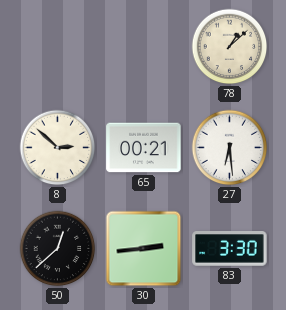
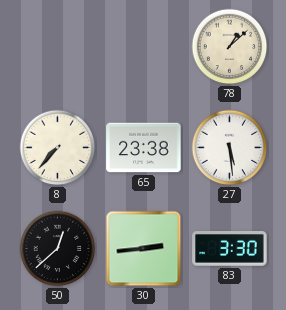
8: 2:52 -> 7:37
65: 00:21 -> 23:38
27: 6:29 -> 5:29
